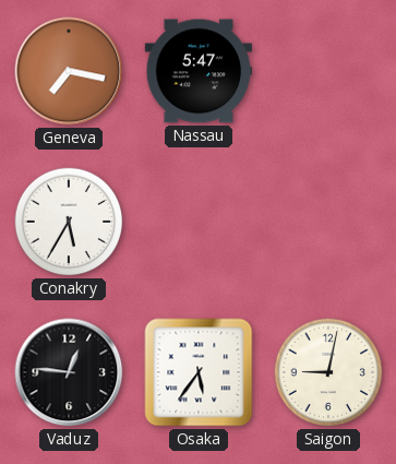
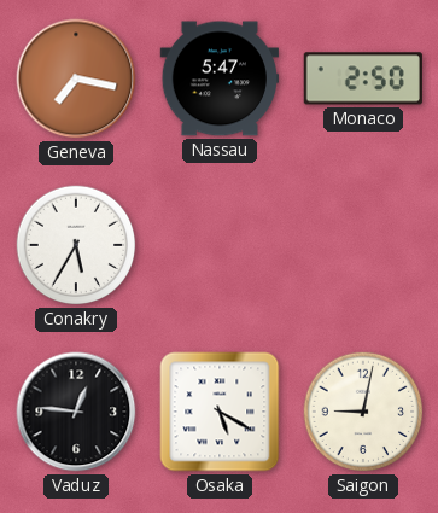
Monaco: none -> 2:50
Osaka: 5:36 -> 5:20
